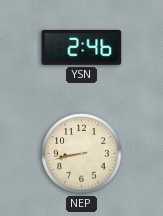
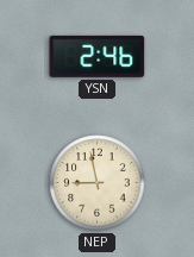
NEP: 8:43 -> 8:58
